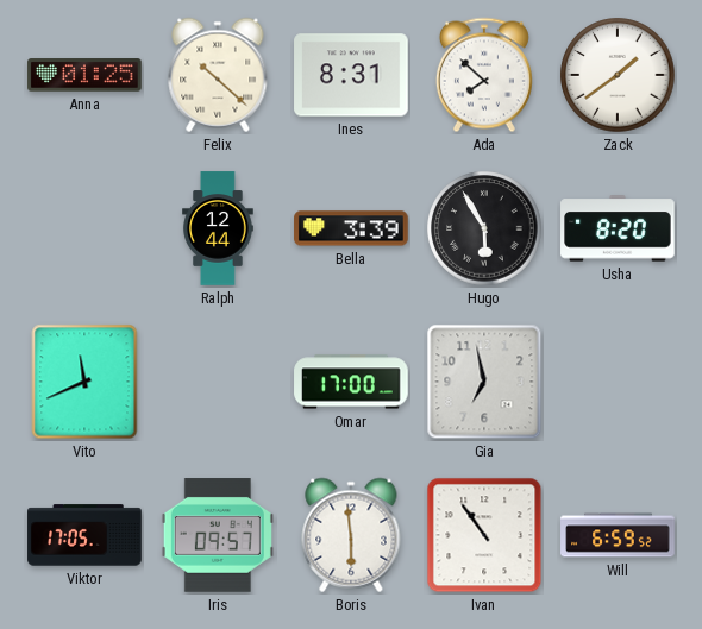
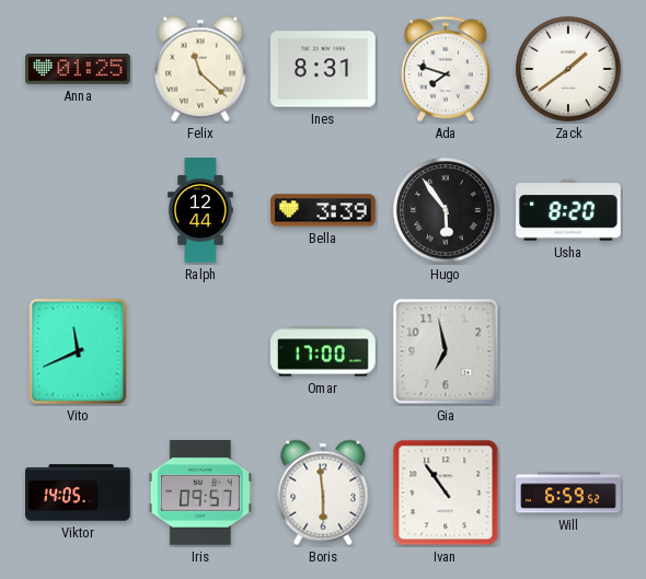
Felix: 10:22 -> 11:22
Ada: 7:52 -> 7:48
Hugo: 5:55 -> 5:54
Viktor: 17:05 -> 14:05
